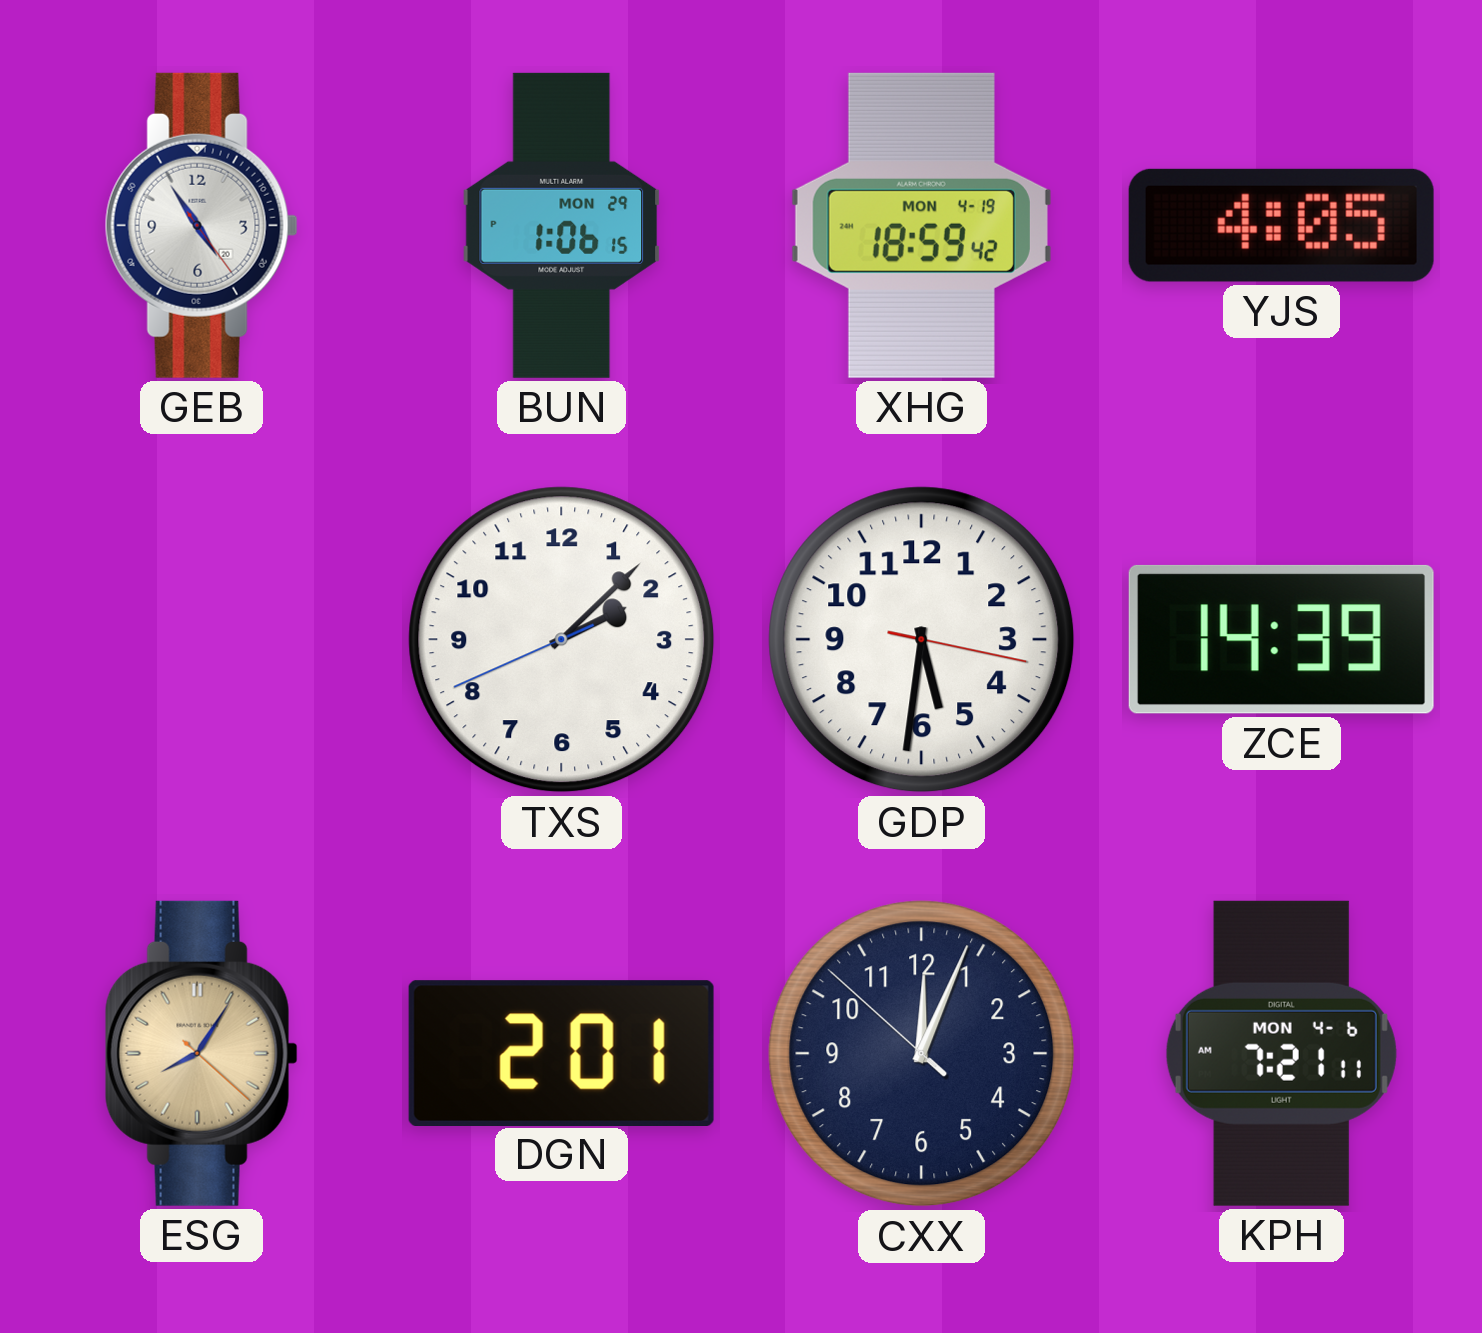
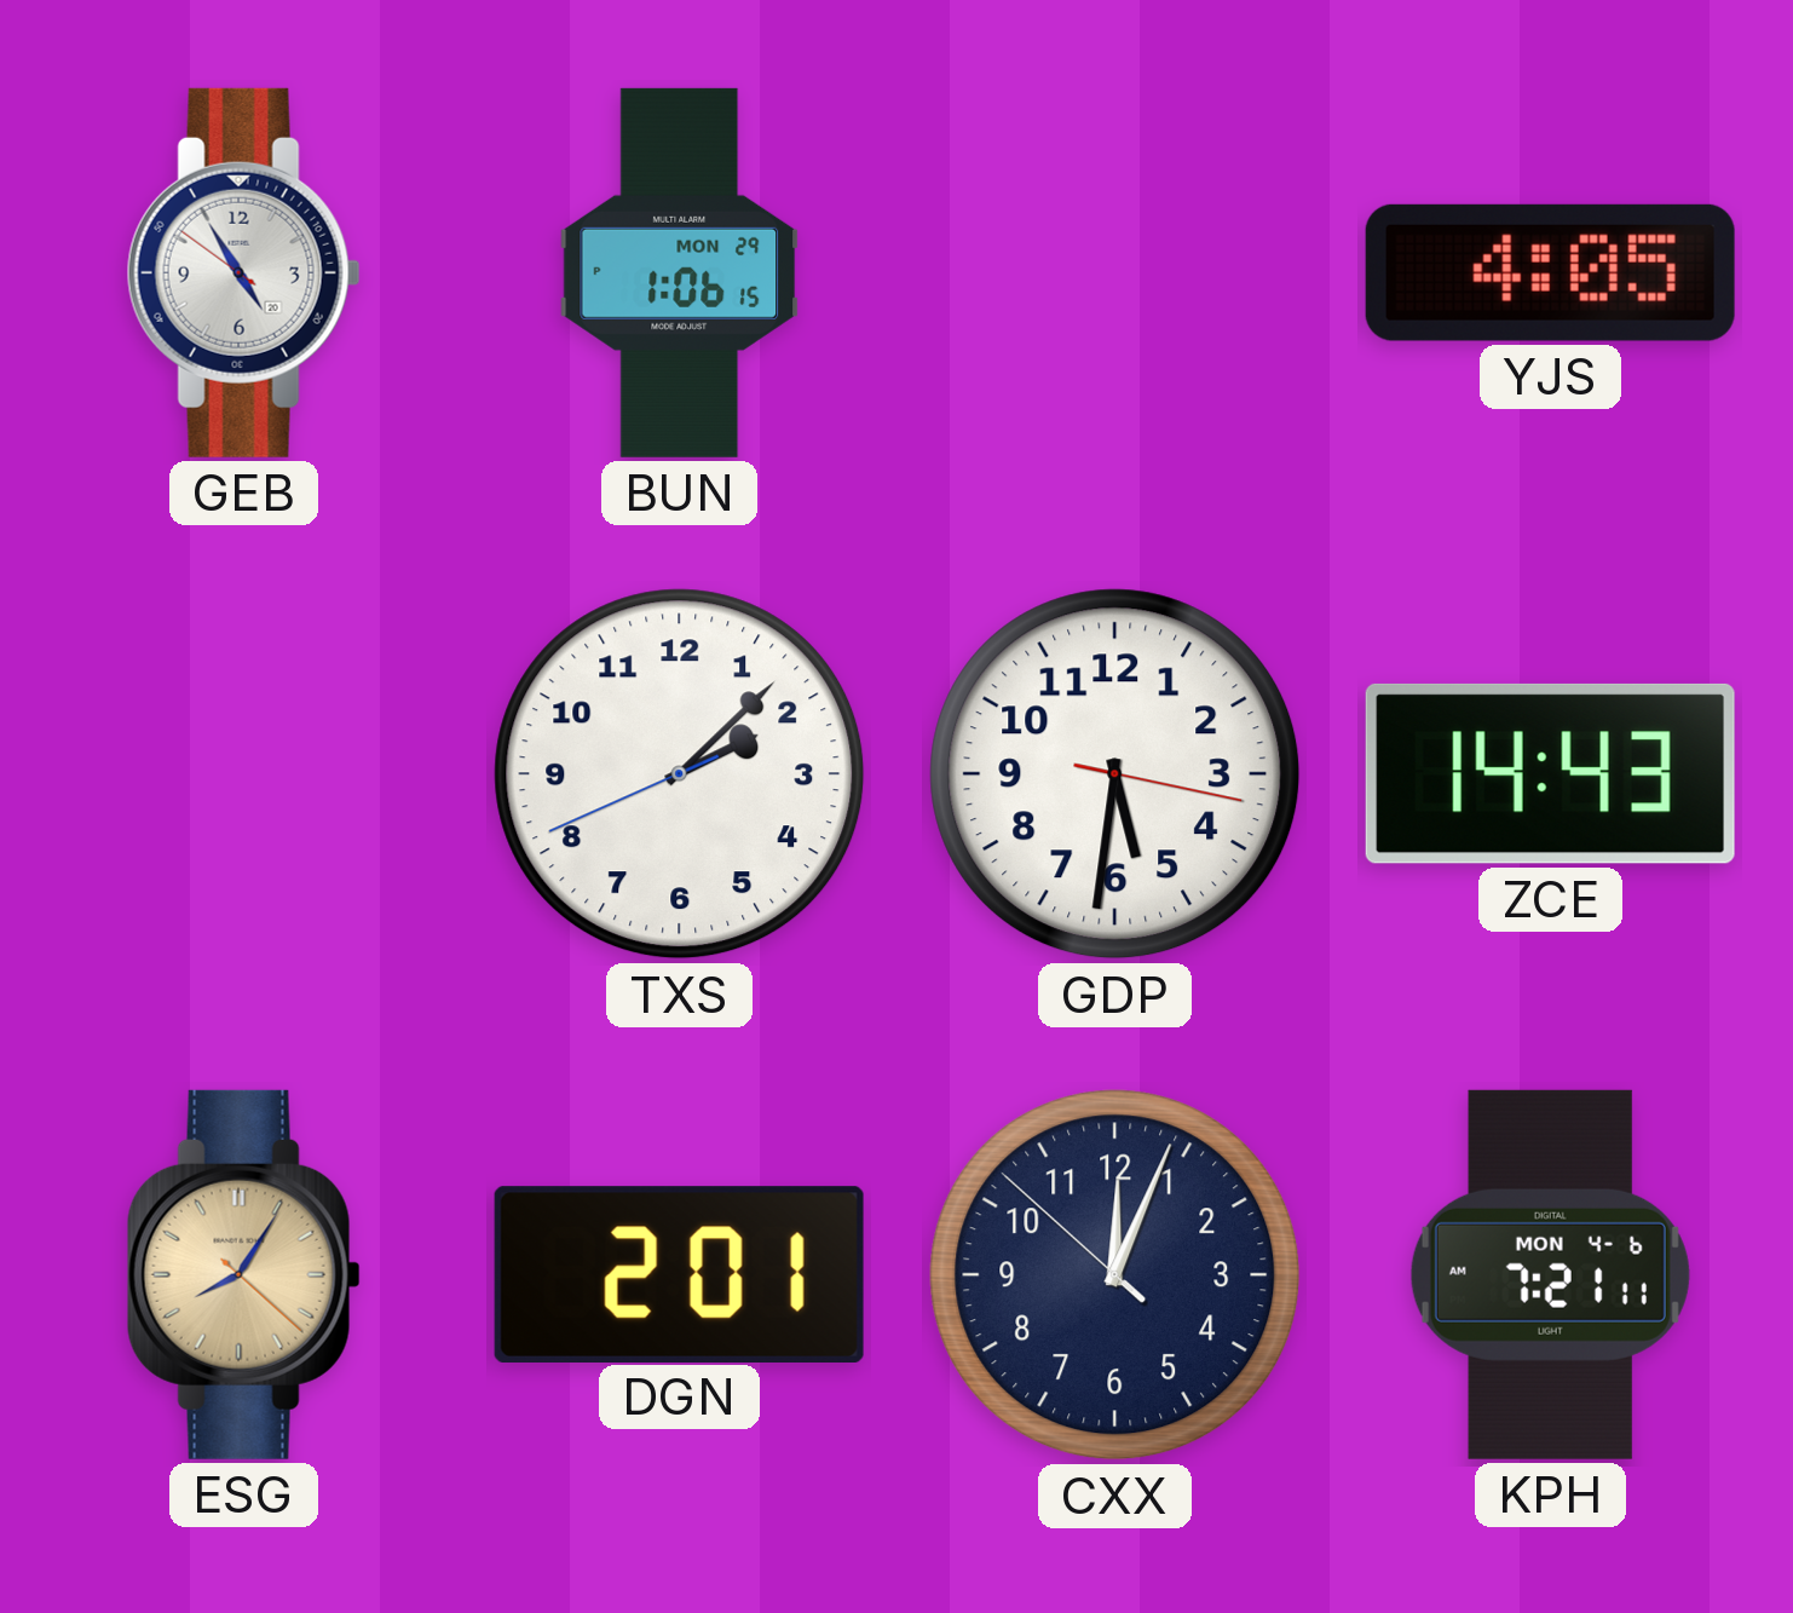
GEB: 4:54:24 -> 4:54:51
XHG: 18:59 -> none
ZCE: 14:39 -> 14:43
